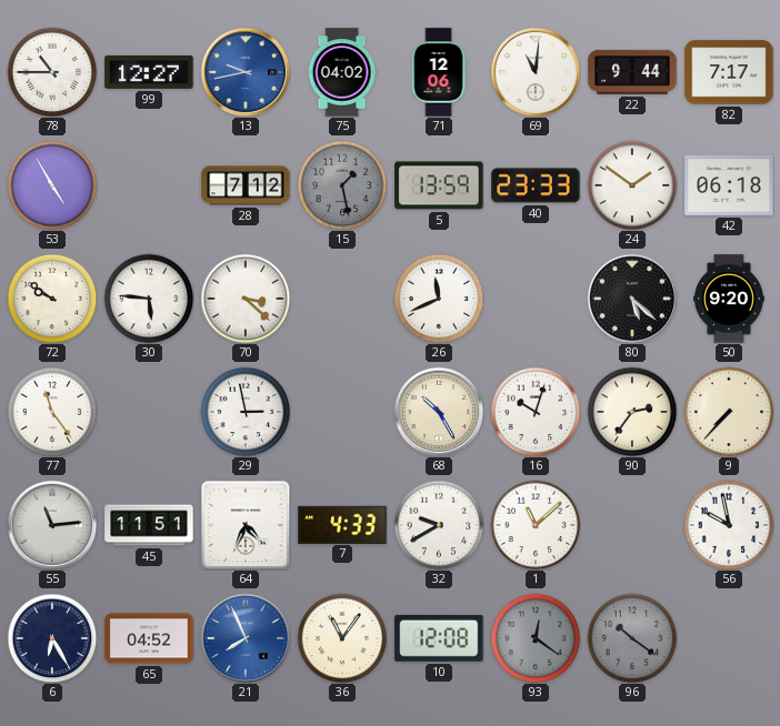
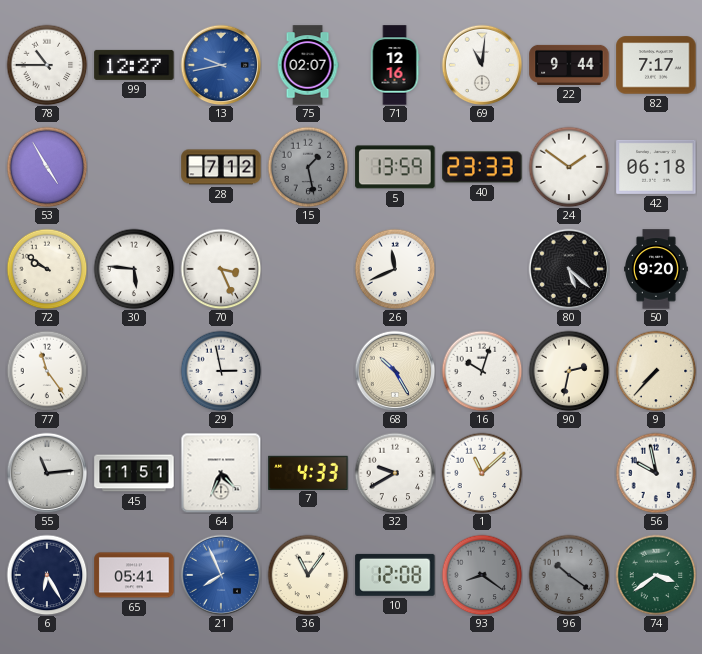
75: 04:02 -> 02:07
71: 12:06 -> 12:16
70: 3:22 -> 3:26
90: 2:36 -> 2:32
65: 04:52 -> 05:41
93: 12:21 -> 8:21
74: none -> 3:39
